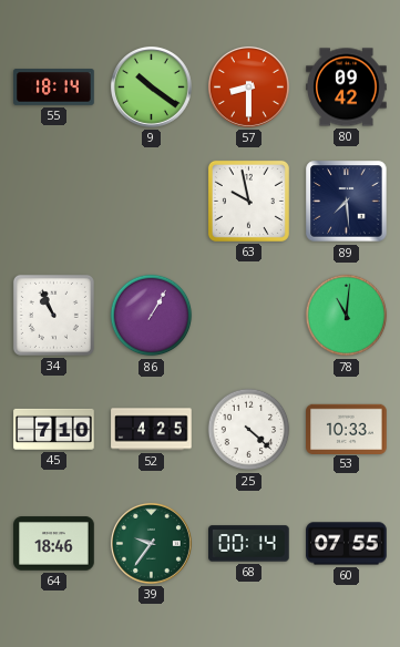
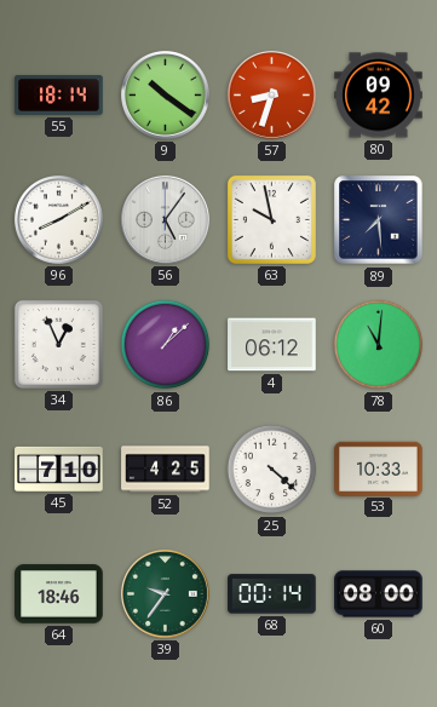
57: 8:30 -> 8:33
96: none -> 8:10
56: none -> 5:06
34: 10:56 -> 12:56
86: 1:05 -> 1:08
4: none -> 06:12
60: 07:55 -> 08:00
